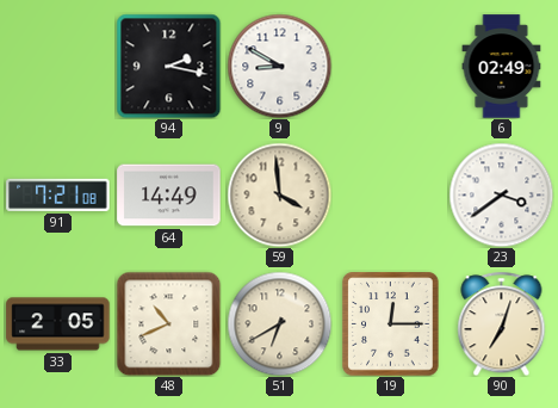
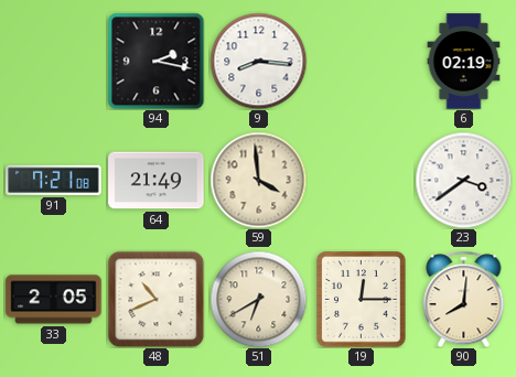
9: 8:50 -> 8:16
6: 02:49 -> 02:19
64: 14:49 -> 21:49
90: 7:03 -> 8:01
